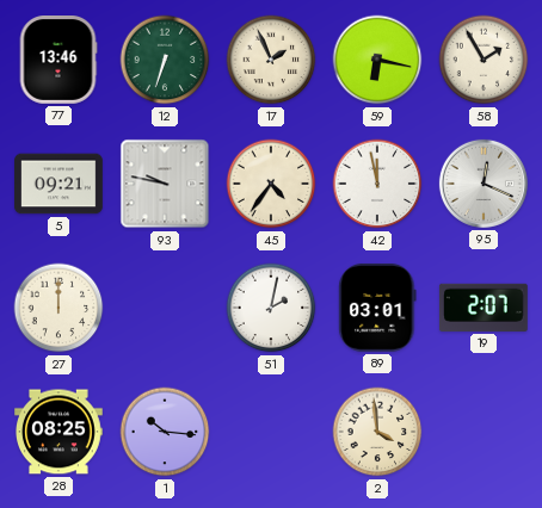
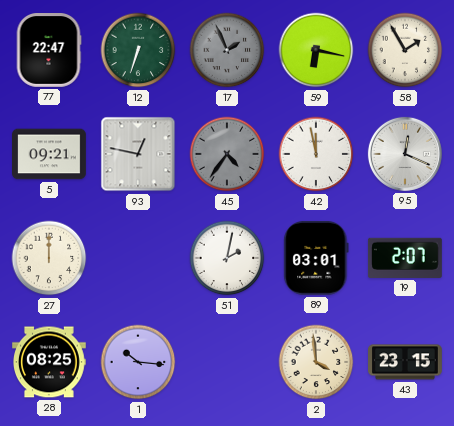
77: 13:46 -> 22:47
17 dial: cream -> grey
93: 9:47 -> 12:47
45 dial: cream -> grey
43: none -> 23:15
